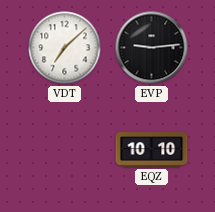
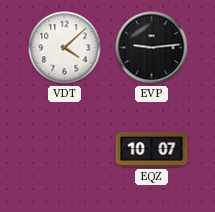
VDT: 7:08 -> 4:08
EQZ: 10:10 -> 10:07
